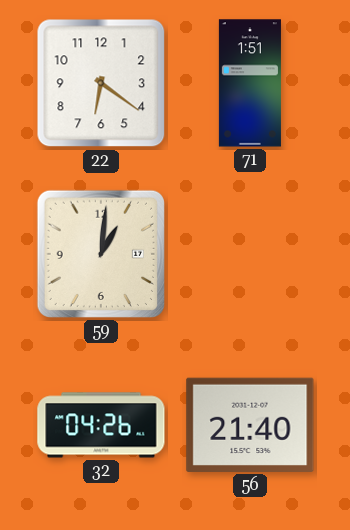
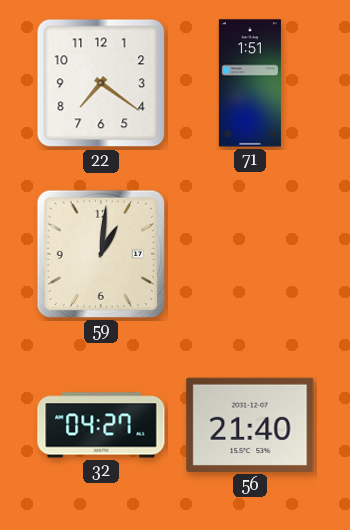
22: 6:21 -> 7:21
32: 04:26 -> 04:27
